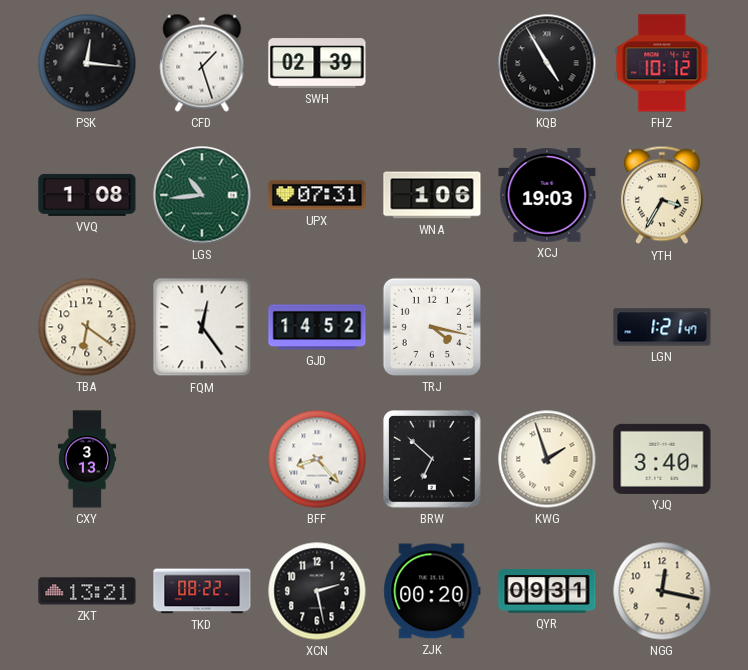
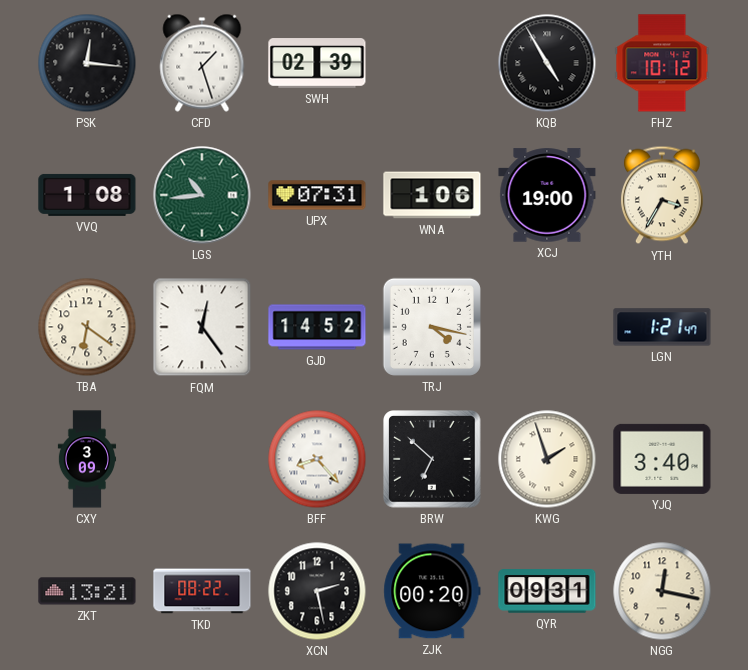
XCJ: 19:03 -> 19:00
CXY: 3:13 -> 3:09
